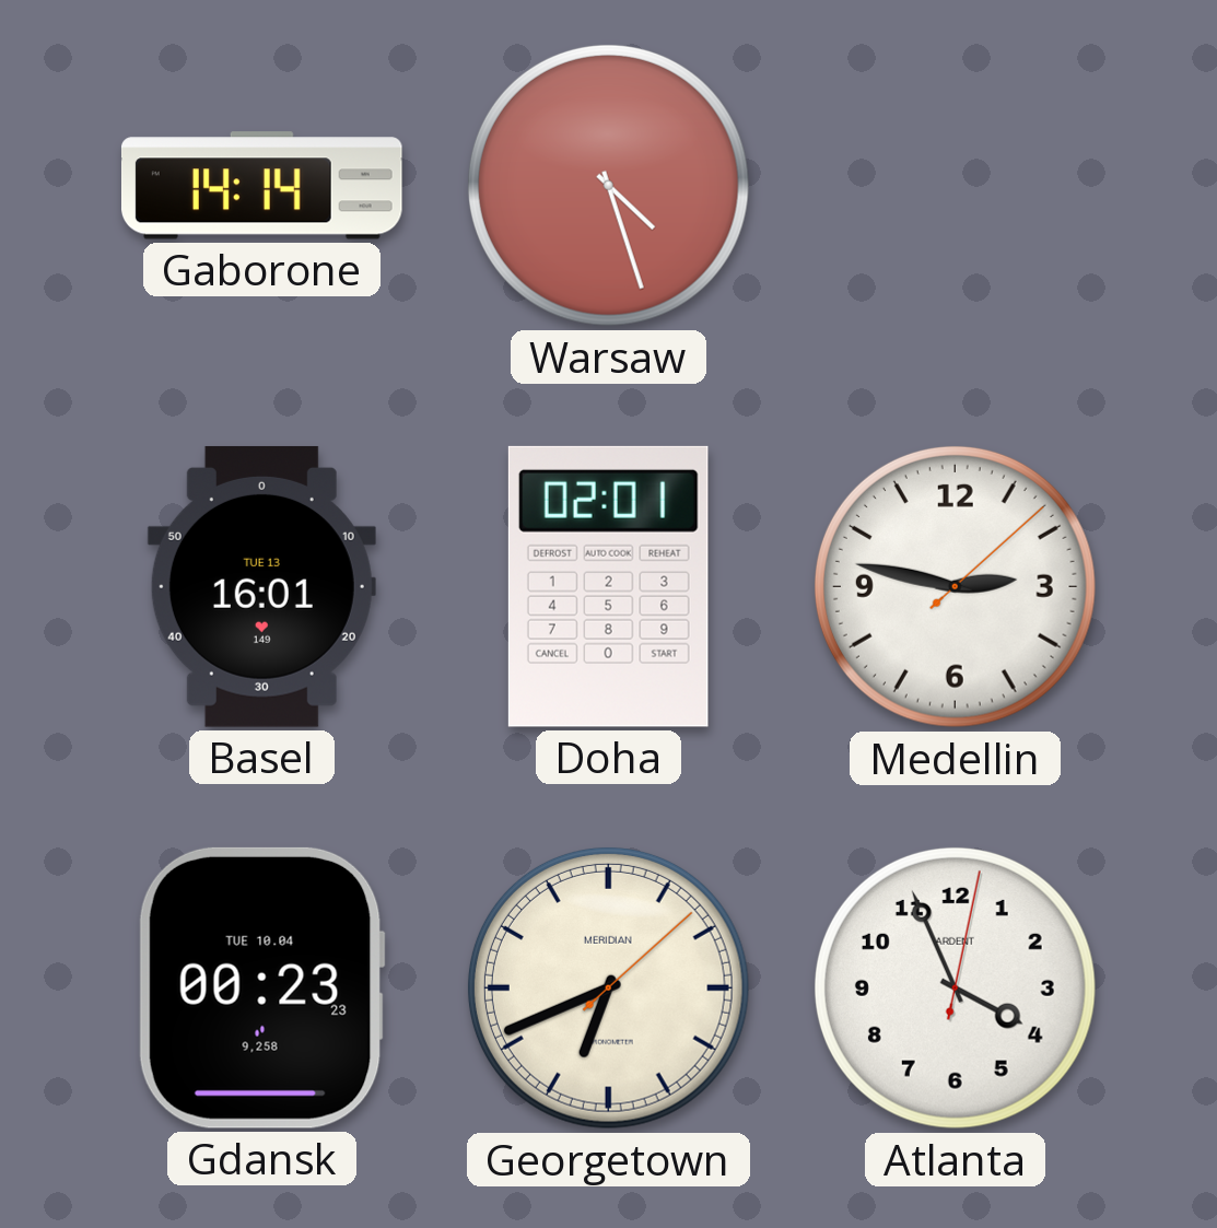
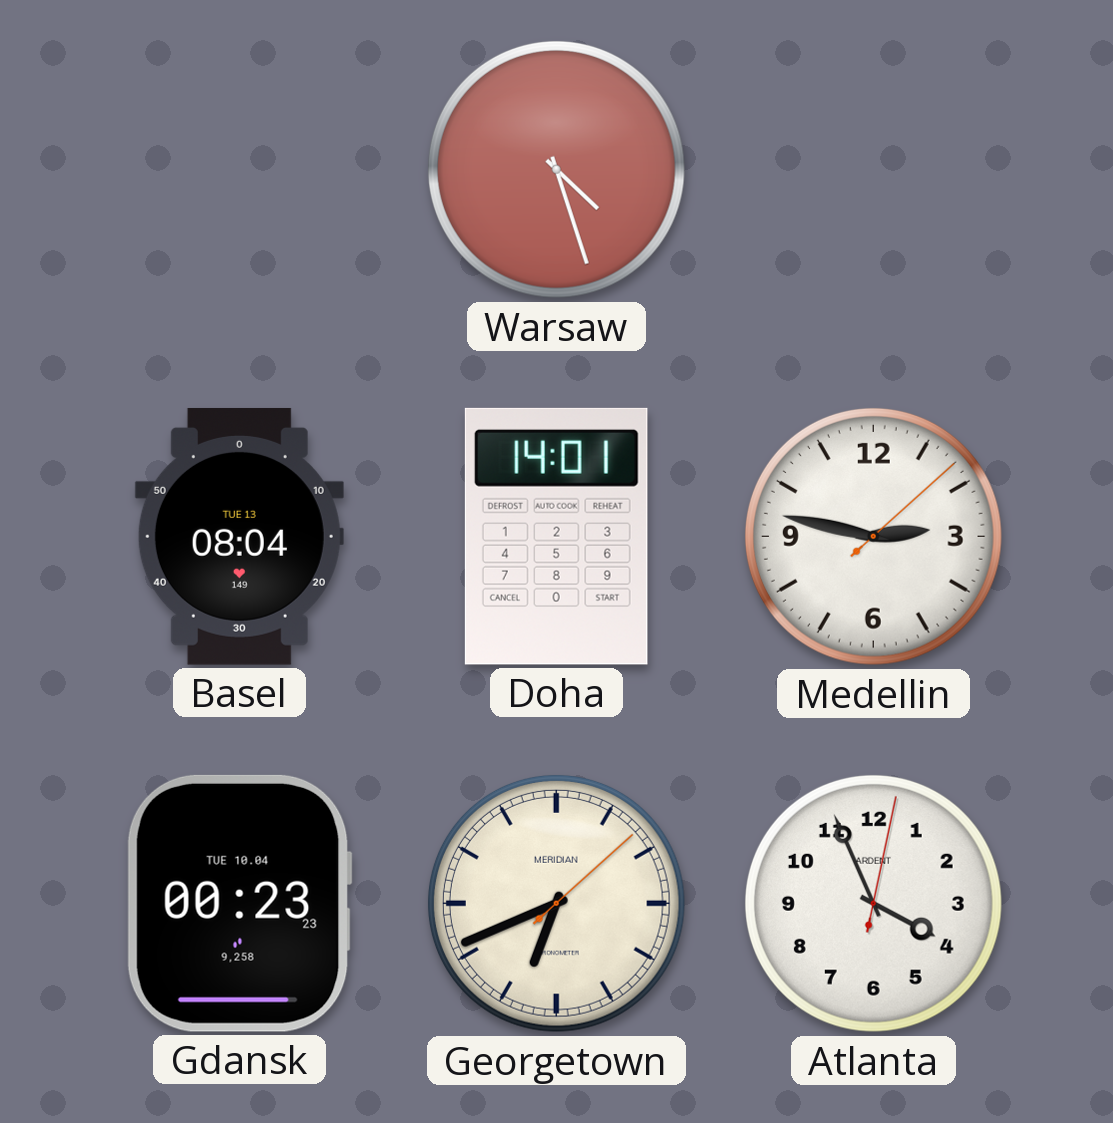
Gaborone: 14:14 -> none
Basel: 16:01 -> 08:04
Doha: 02:01 -> 14:01
